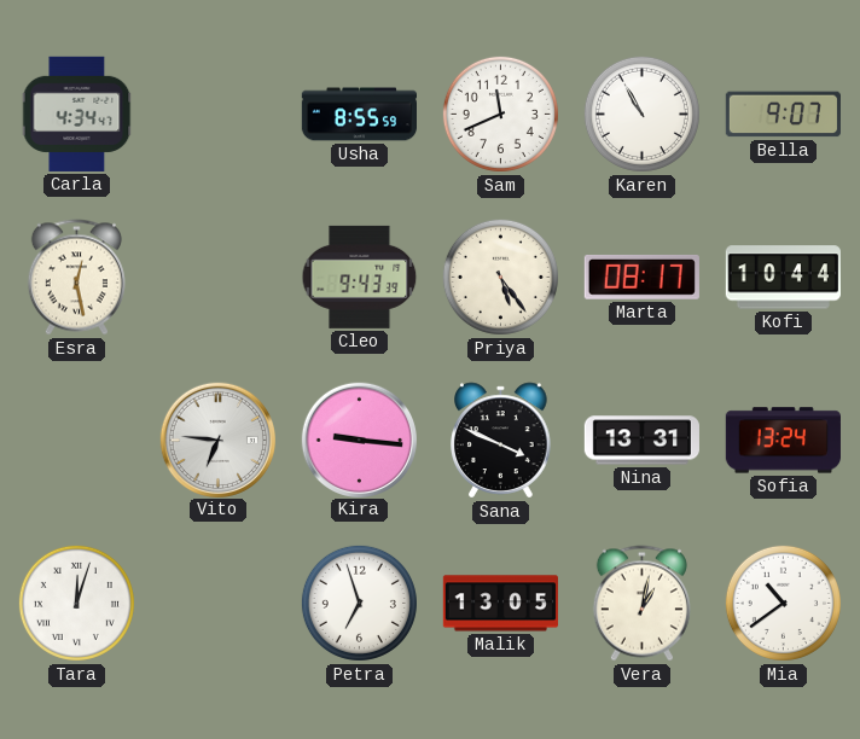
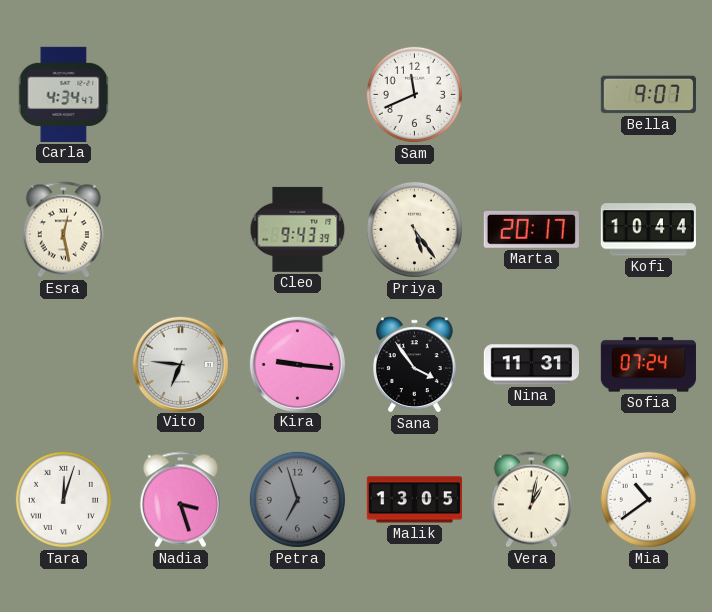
Usha: 8:55 -> none
Karen: 10:55 -> none
Marta: 08:17 -> 20:17
Sana: 3:49 -> 3:54
Nina: 13:31 -> 11:31
Sofia: 13:24 -> 07:24
Nadia: none -> 3:27
Petra dial: white -> grey
